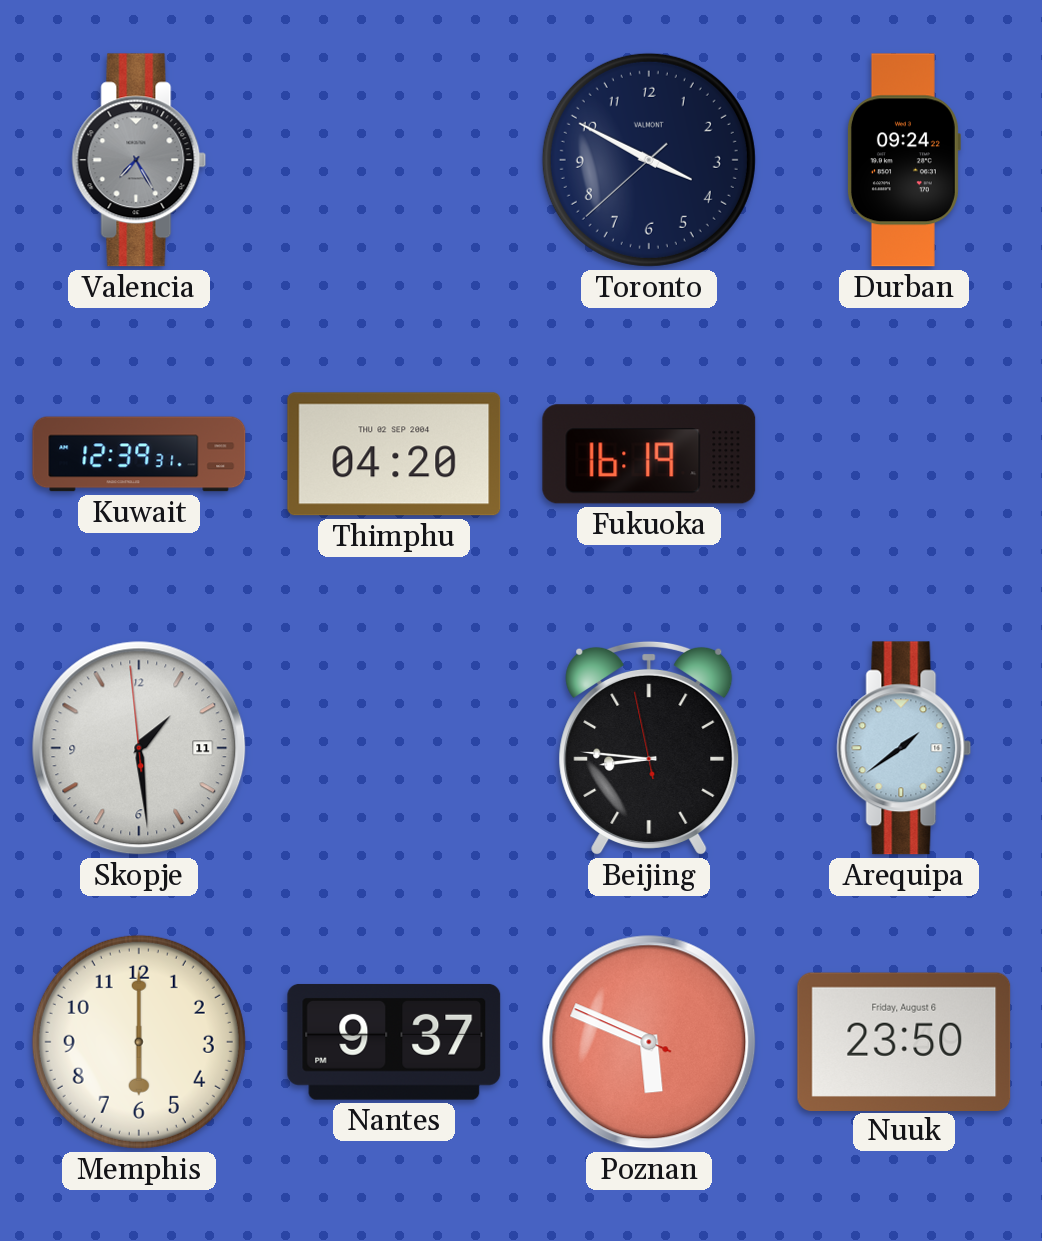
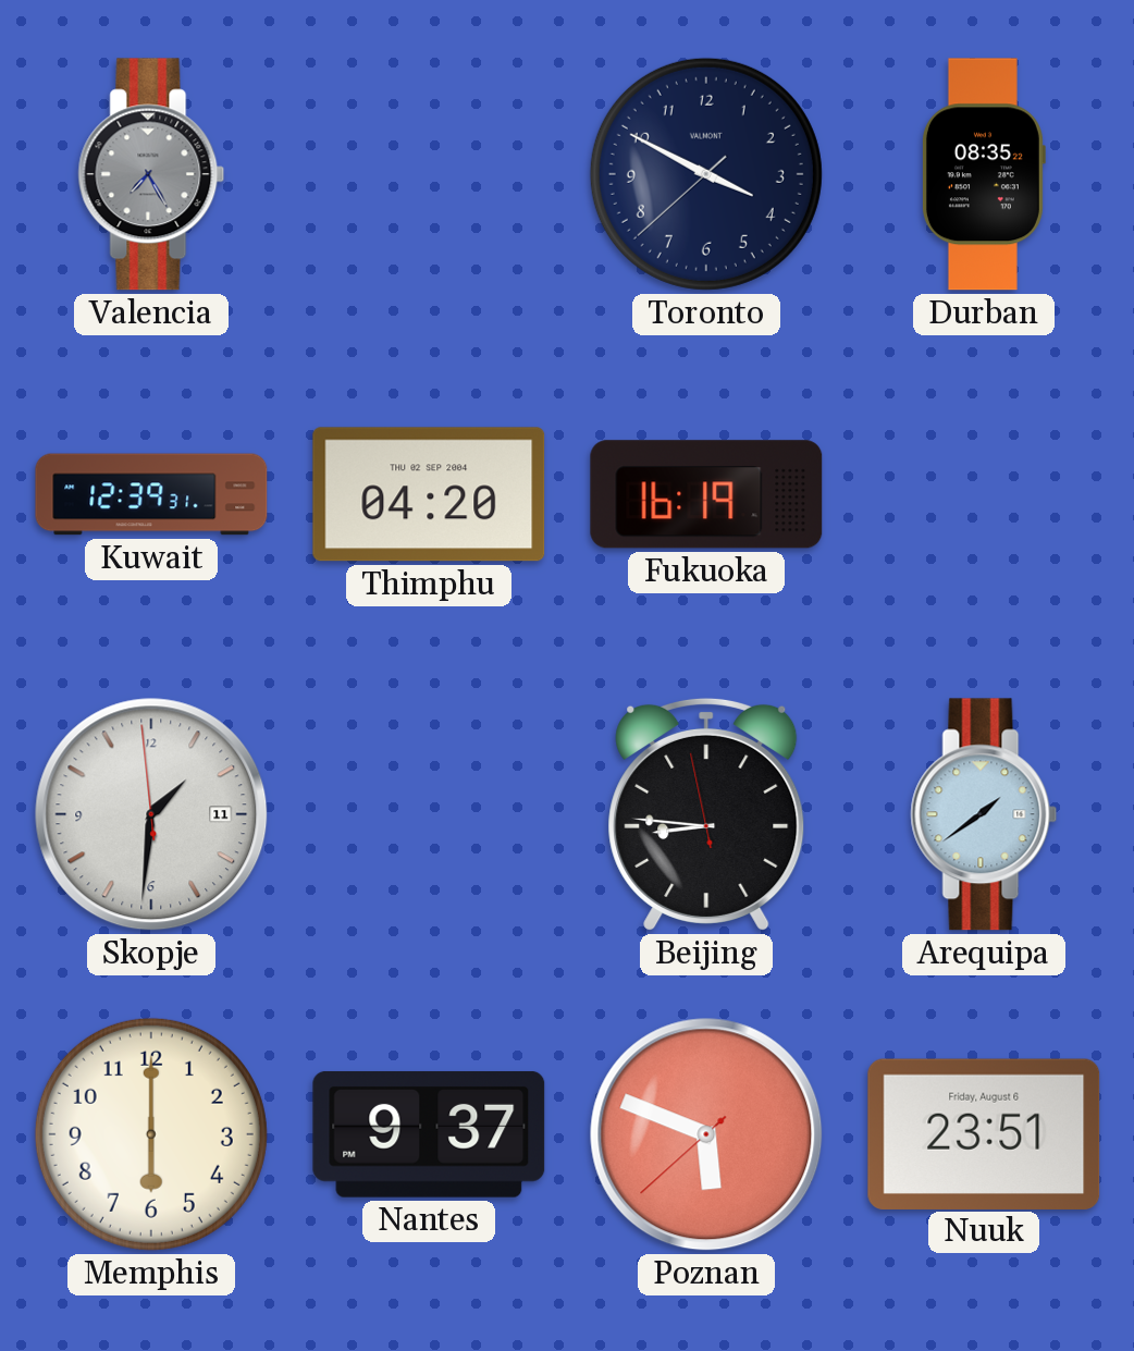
Durban: 09:24 -> 08:35
Skopje: 1:28 -> 1:30
Poznan: 5:48:49 -> 5:48:38
Nuuk: 23:50 -> 23:51
